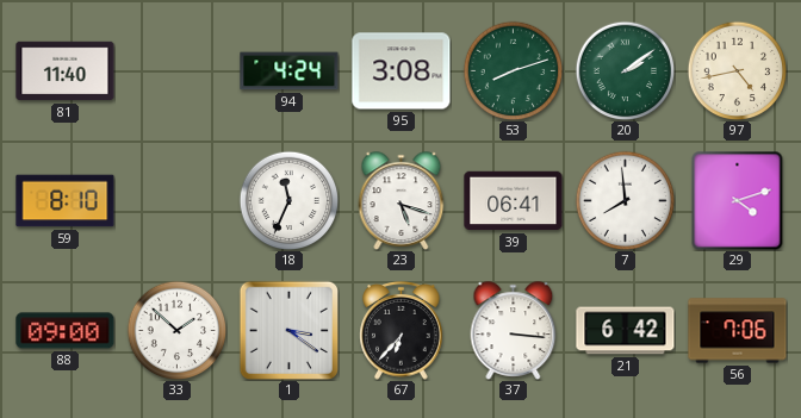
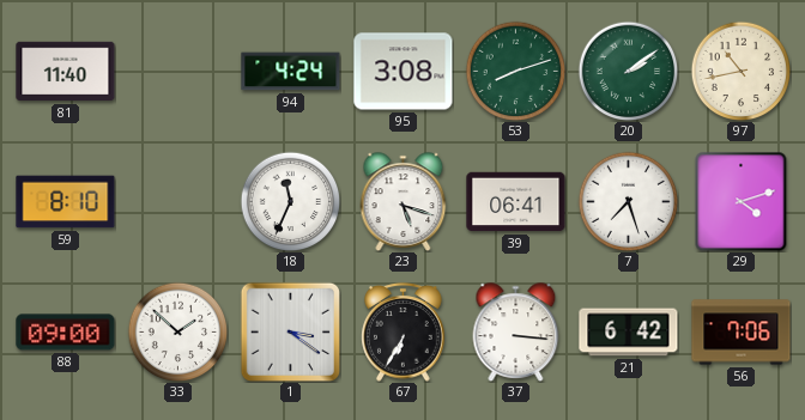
97: 4:43 -> 10:43
7: 7:59 -> 7:27
67: 6:37 -> 6:35
